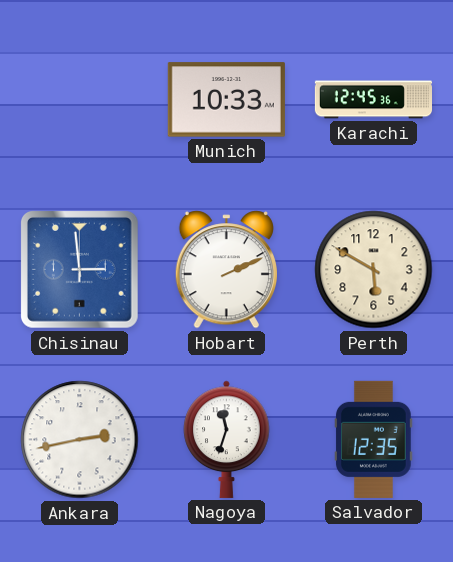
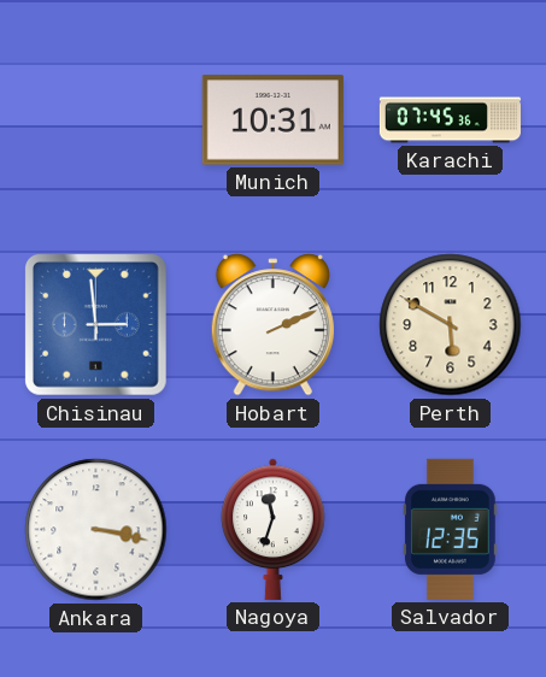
Munich: 10:33 -> 10:31
Karachi: 12:45 -> 07:45
Ankara: 2:43 -> 3:17
